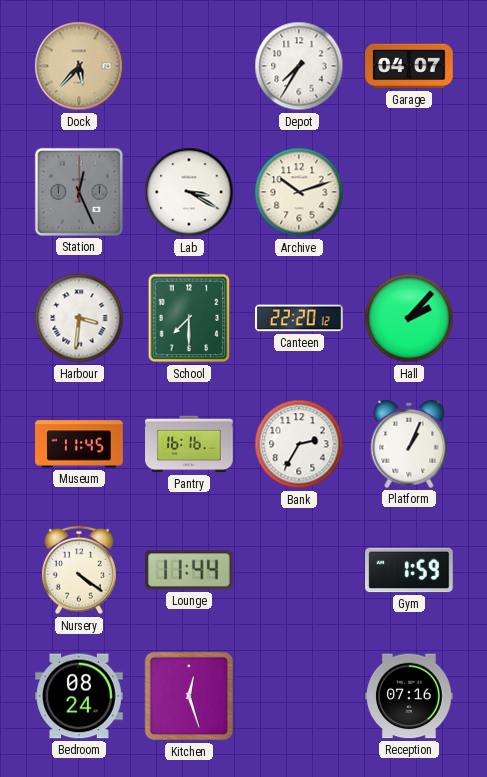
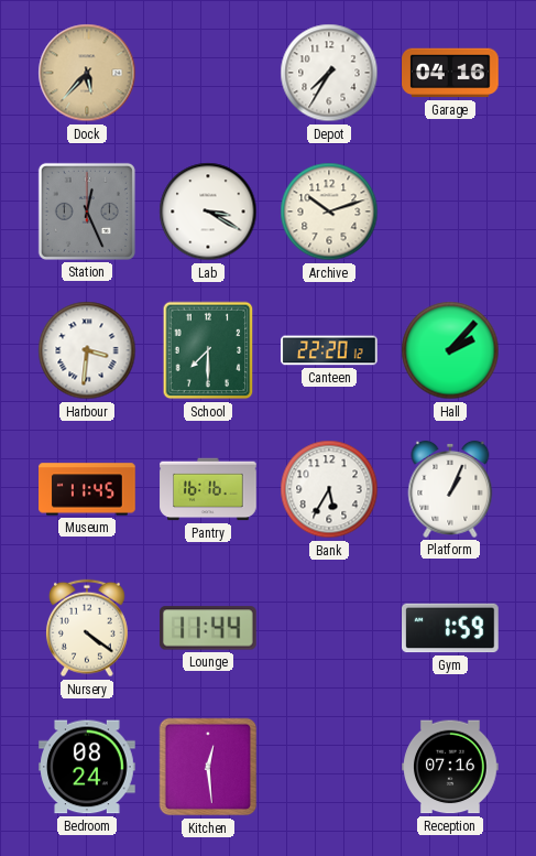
Garage: 04:07 -> 04:16
Bank: 2:35 -> 5:35
Kitchen: 12:27 -> 12:29
